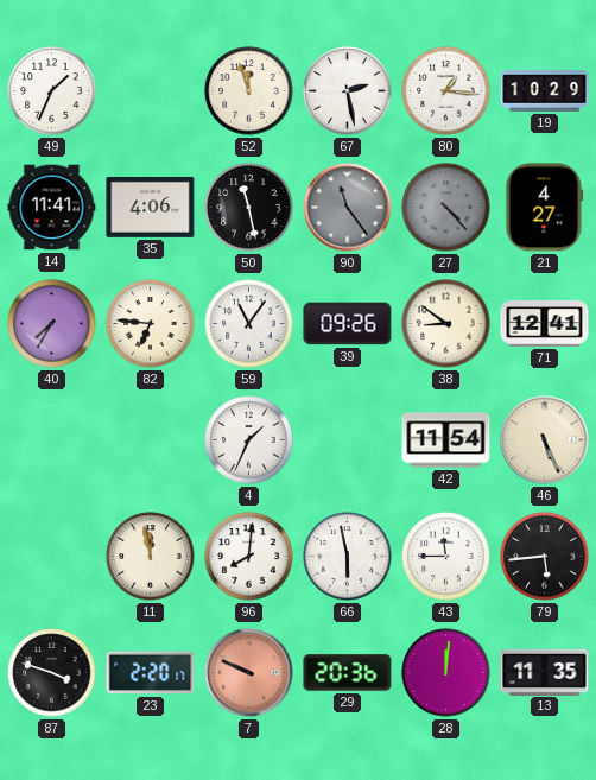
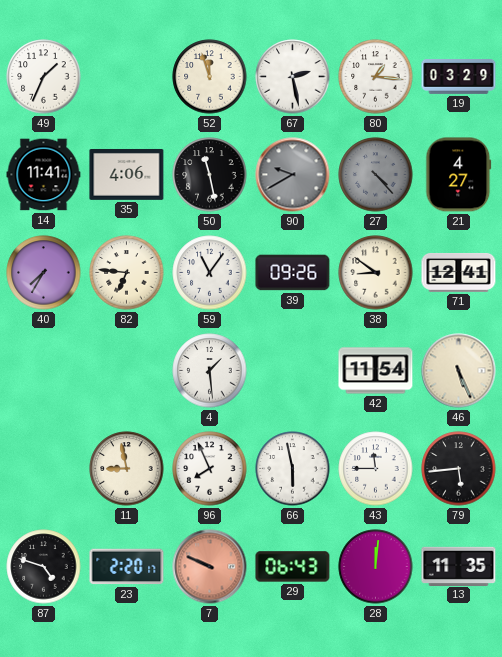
19: 10:29 -> 03:29
90: 11:24 -> 9:40
4: 1:34 -> 1:29
11: 11:58 -> 8:58
96: 8:01 -> 7:56
87: 3:48 -> 4:48
29: 20:36 -> 06:43
